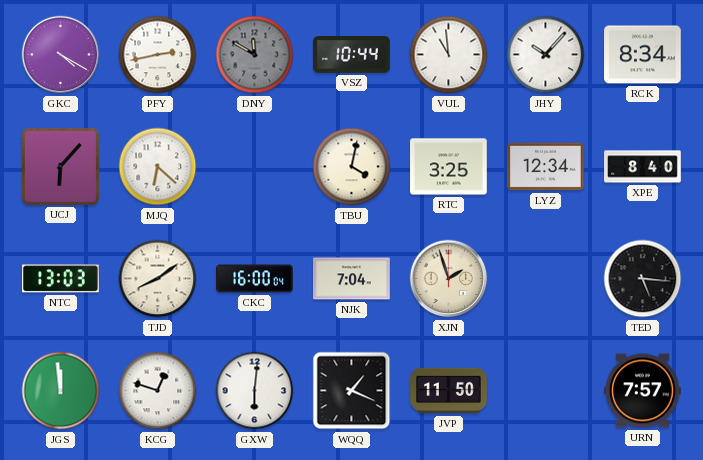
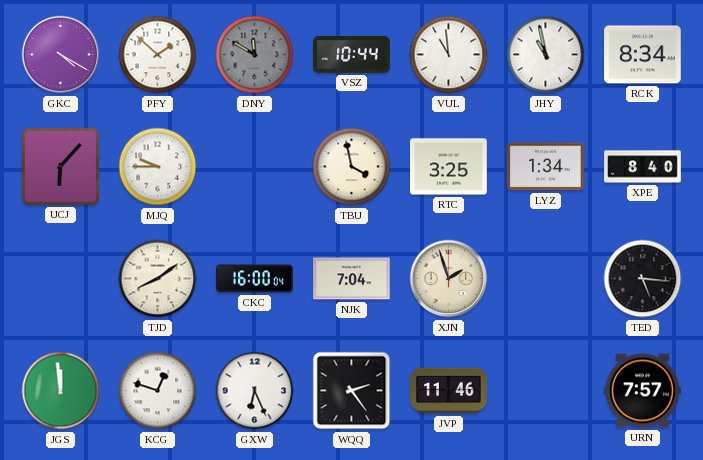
PFY: 2:43 -> 1:52
JHY: 10:07 -> 10:58
MJQ: 6:22 -> 9:45
TBU: 4:02 -> 3:58
LYZ: 12:34 -> 1:34
NTC: 13:03 -> none
GXW: 6:01 -> 6:26
WQQ: 1:19 -> 2:24
JVP: 11:50 -> 11:46
